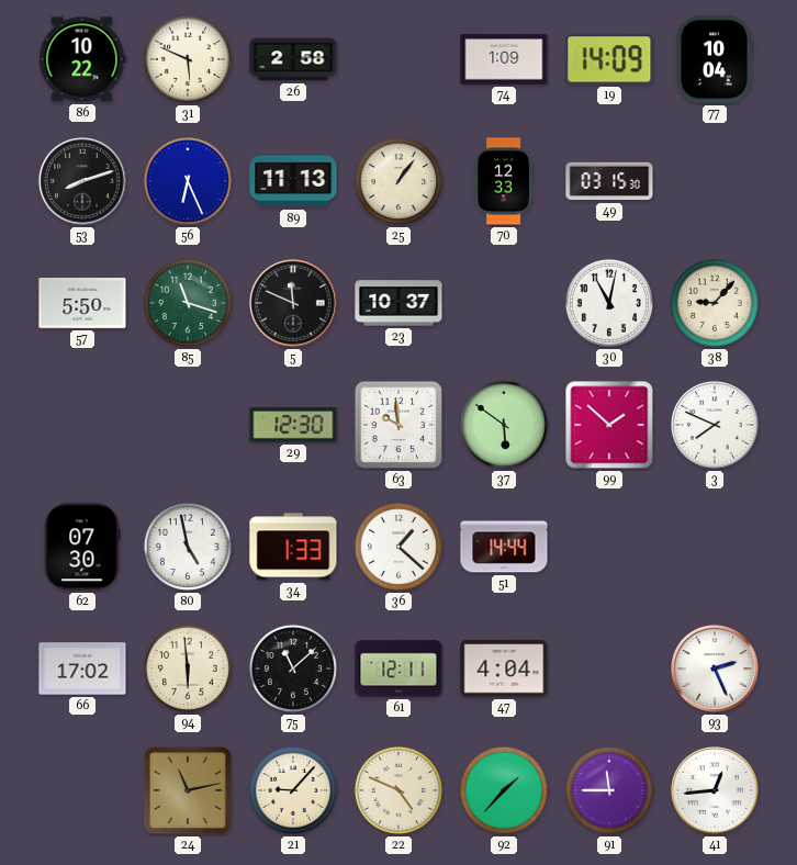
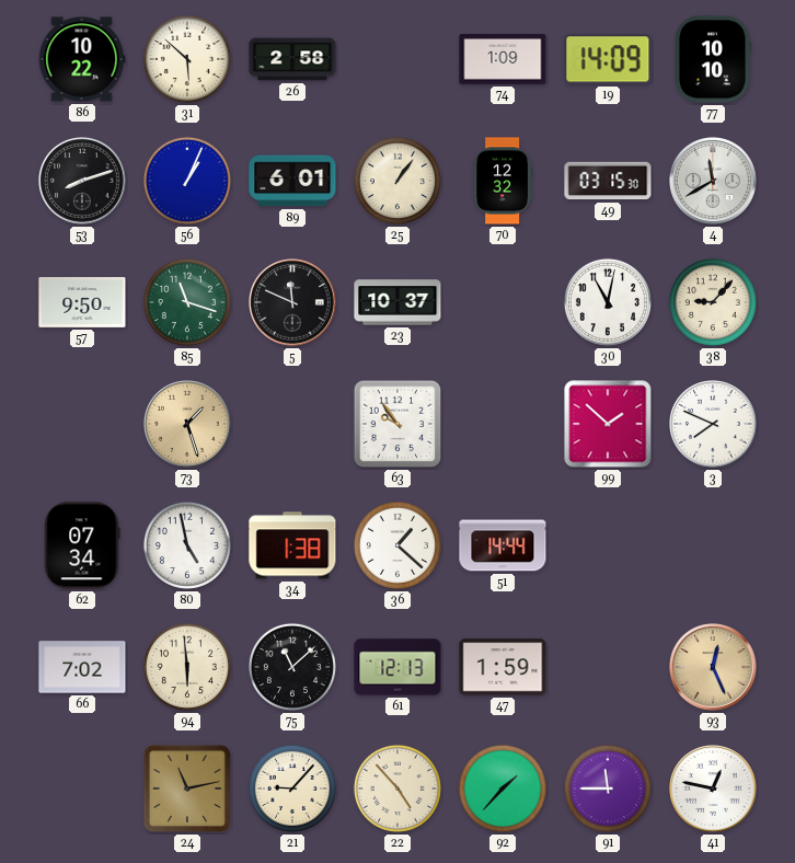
31: 5:49 -> 5:52
77: 10:04 -> 10:10
56: 6:26 -> 1:04
89: 11:13 -> 6:01
70: 12:33 -> 12:32
4: none -> 11:40
57: 5:50 -> 9:50
73: none -> 1:27
29: 12:30 -> none
63: 9:59 -> 9:54
37: 5:51 -> none
62: 07:30 -> 07:34
34: 1:33 -> 1:38
66: 17:02 -> 7:02
61: 12:11 -> 12:13
47: 4:04 -> 1:59
93: 2:26 -> 12:26
93 dial: white -> champagne
22: 4:49 -> 4:53
41: 12:44 -> 12:47
